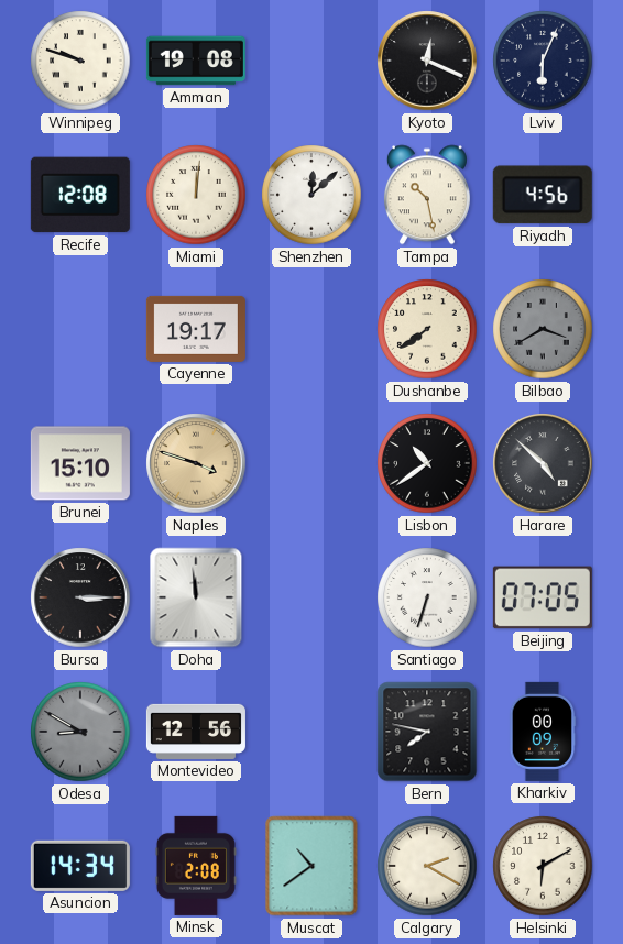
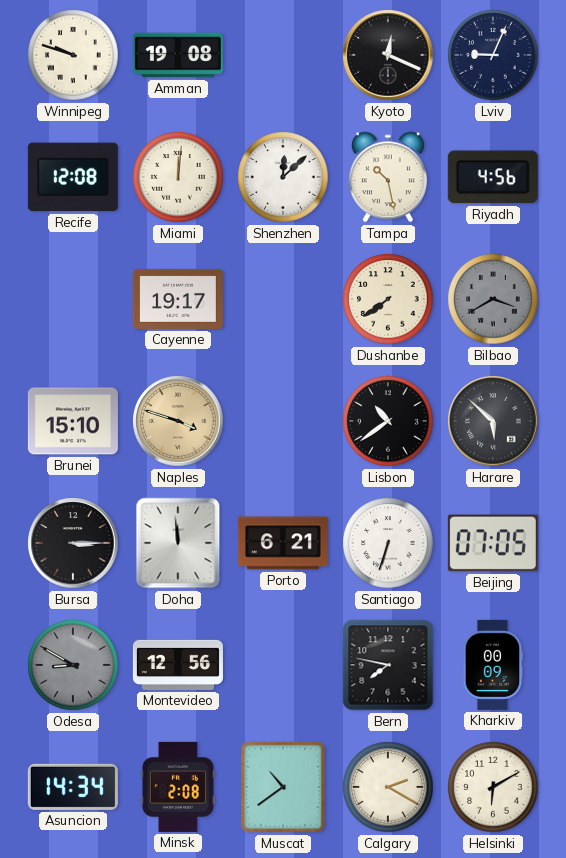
Lviv: 6:04 -> 9:04
Harare: 4:52 -> 5:52
Porto: none -> 6:21
